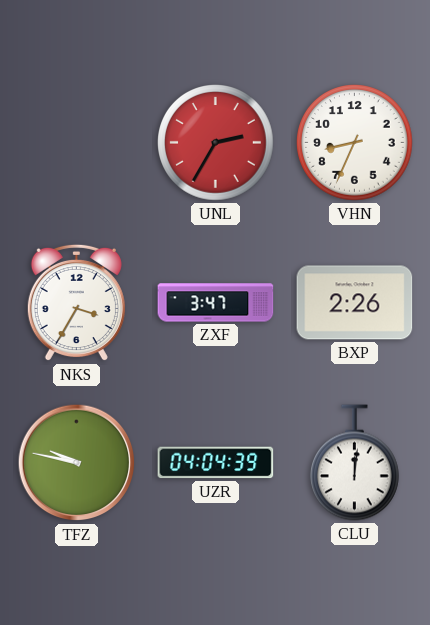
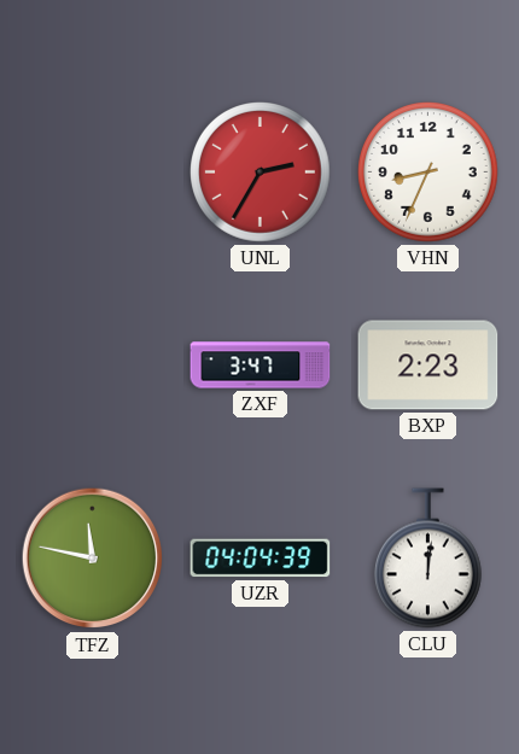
NKS: 3:35 -> none
BXP: 2:26 -> 2:23
TFZ: 9:47 -> 11:47
